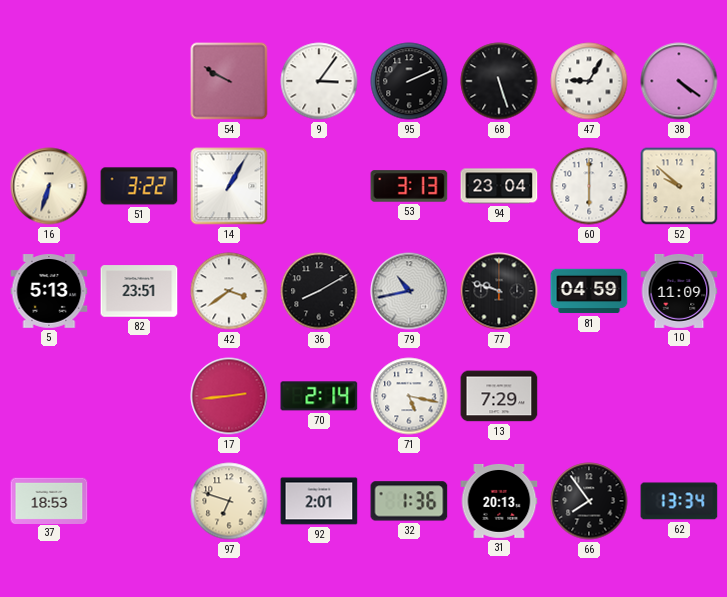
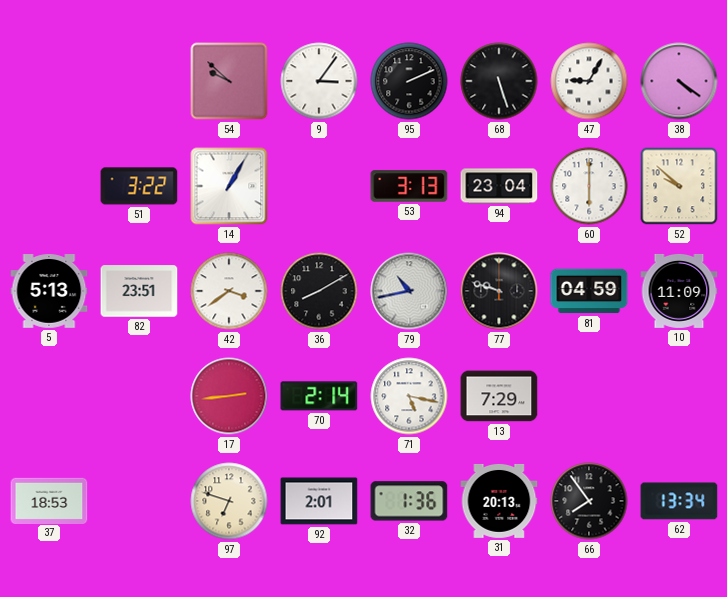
54: 9:50 -> 9:52
16: 6:33 -> none
